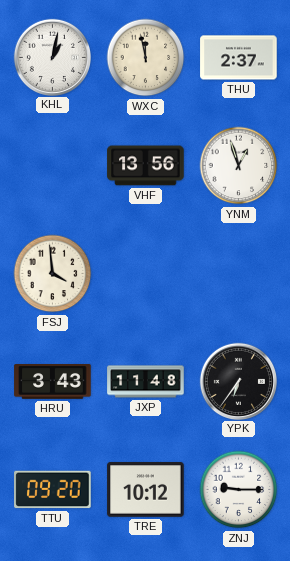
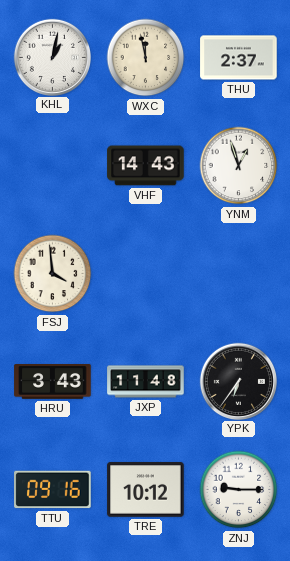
VHF: 13:56 -> 14:43
TTU: 09:20 -> 09:16
